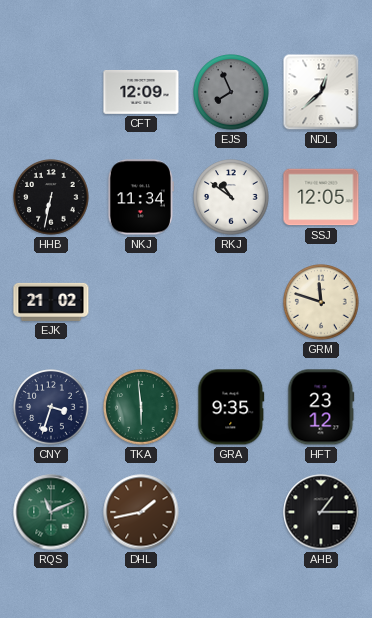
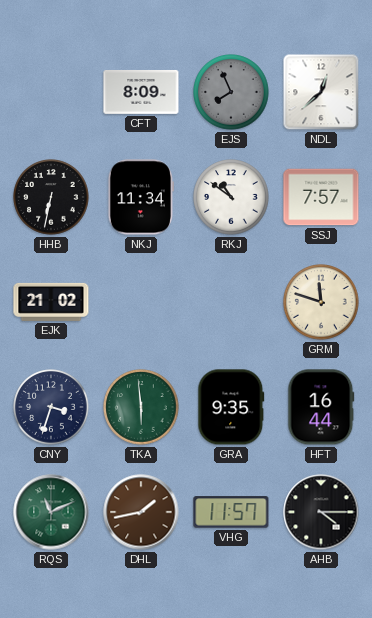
CFT: 12:09 -> 8:09
SSJ: 12:05 -> 7:57
HFT: 23:12 -> 16:44
VHG: none -> 11:57
AHB: 1:15 -> 4:15
